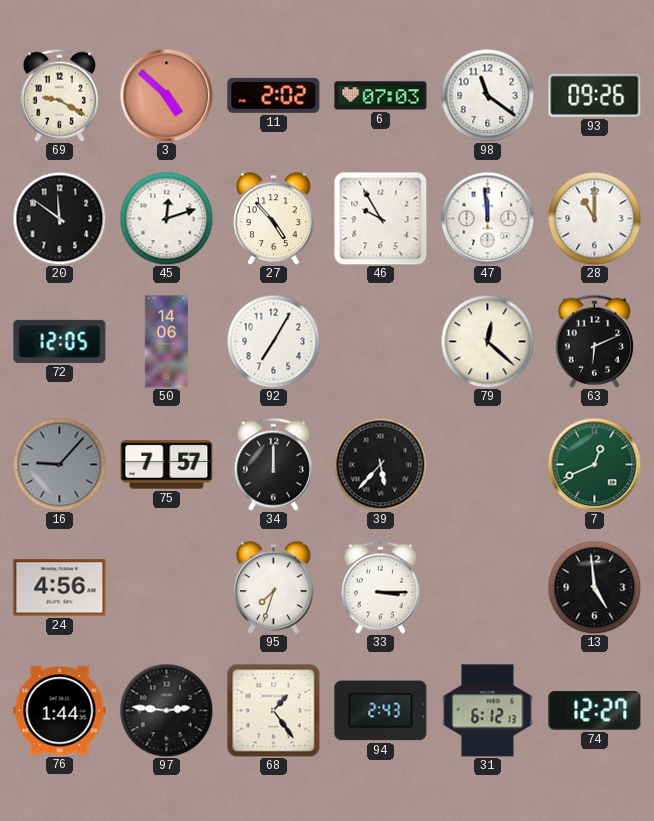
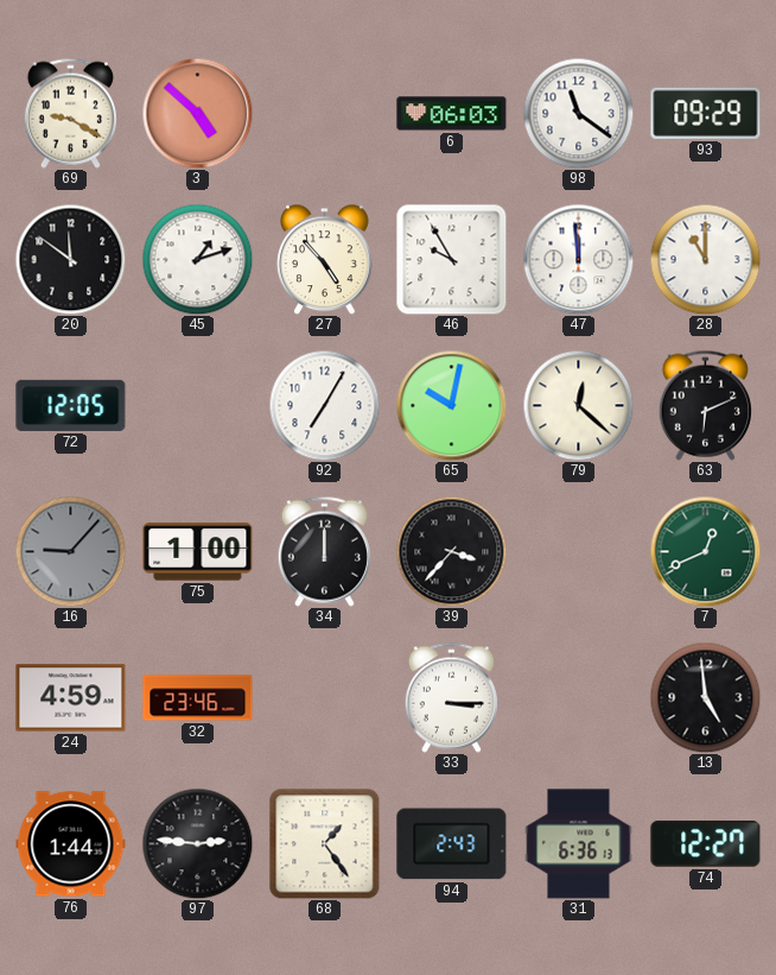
11: 2:02 -> none
6: 07:03 -> 06:03
93: 09:26 -> 09:29
45: 12:12 -> 1:12
50: 14:06 -> none
65: none -> 10:02
75: 7:57 -> 1:00
39: 5:37 -> 3:37
24: 4:56 -> 4:59
32: none -> 23:46
95: 7:33 -> none
31: 6:12 -> 6:36
